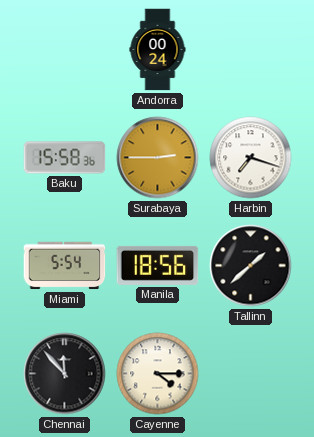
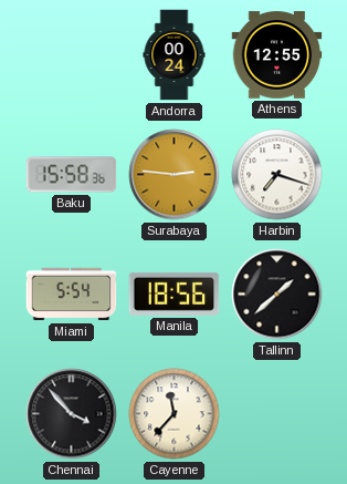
Athens: none -> 12:55
Surabaya: 2:45 -> 2:46
Chennai: 11:53 -> 3:53
Cayenne: 4:15 -> 11:37
